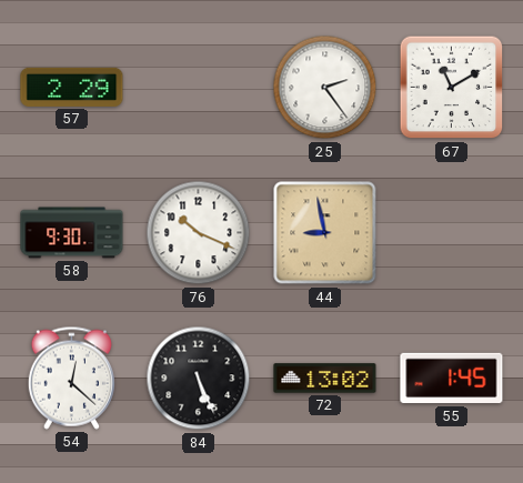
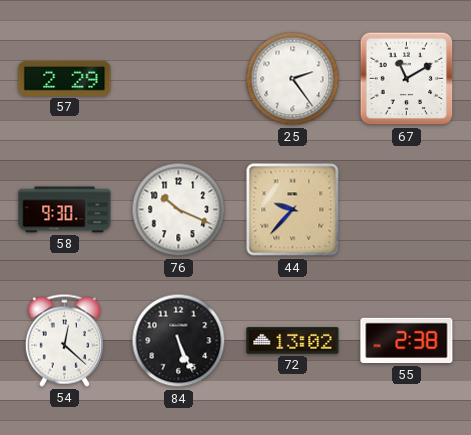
44: 8:58 -> 9:37
55: 1:45 -> 2:38
